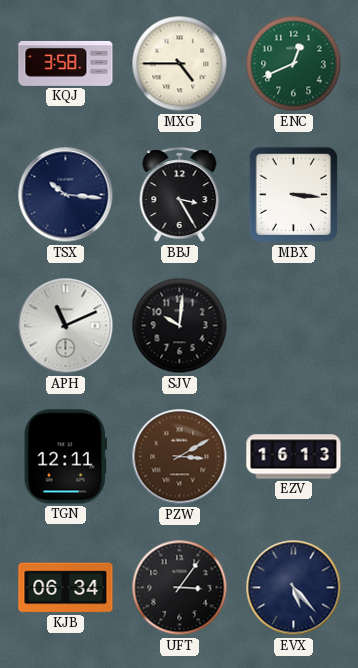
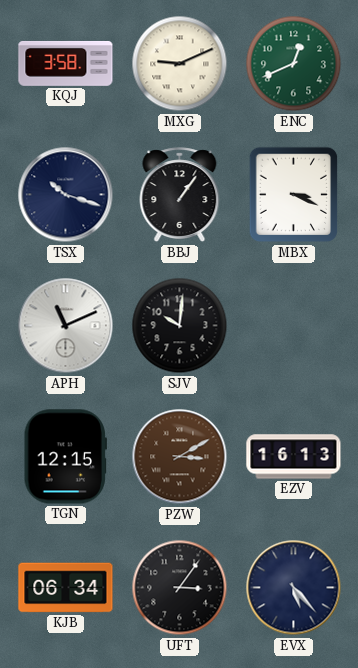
MXG: 4:45 -> 9:11
TSX: 10:16 -> 10:18
BBJ: 3:25 -> 1:06
MBX: 3:16 -> 3:19
TGN: 12:11 -> 12:15
